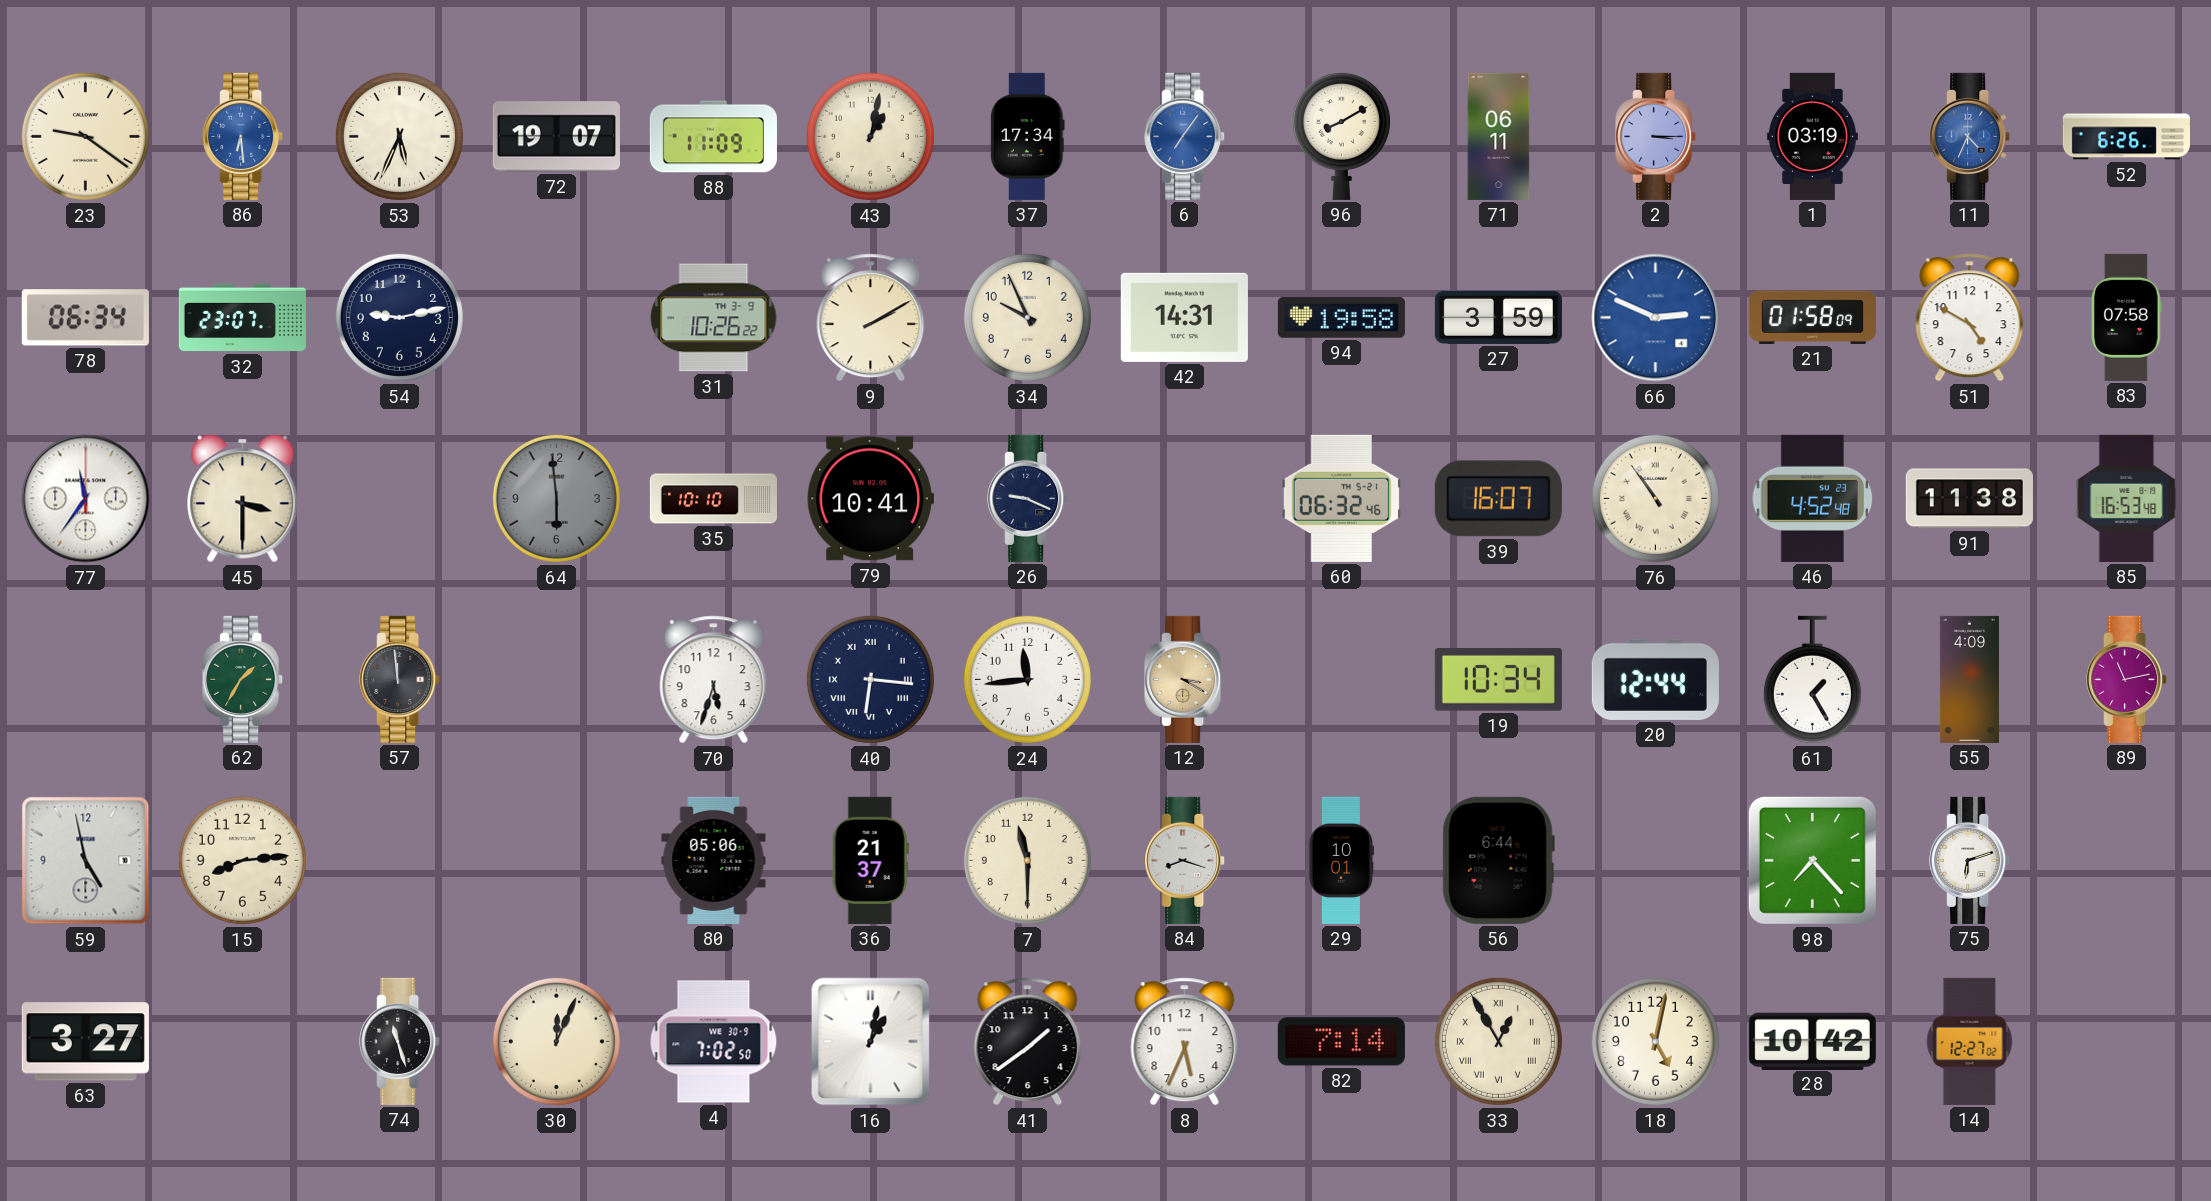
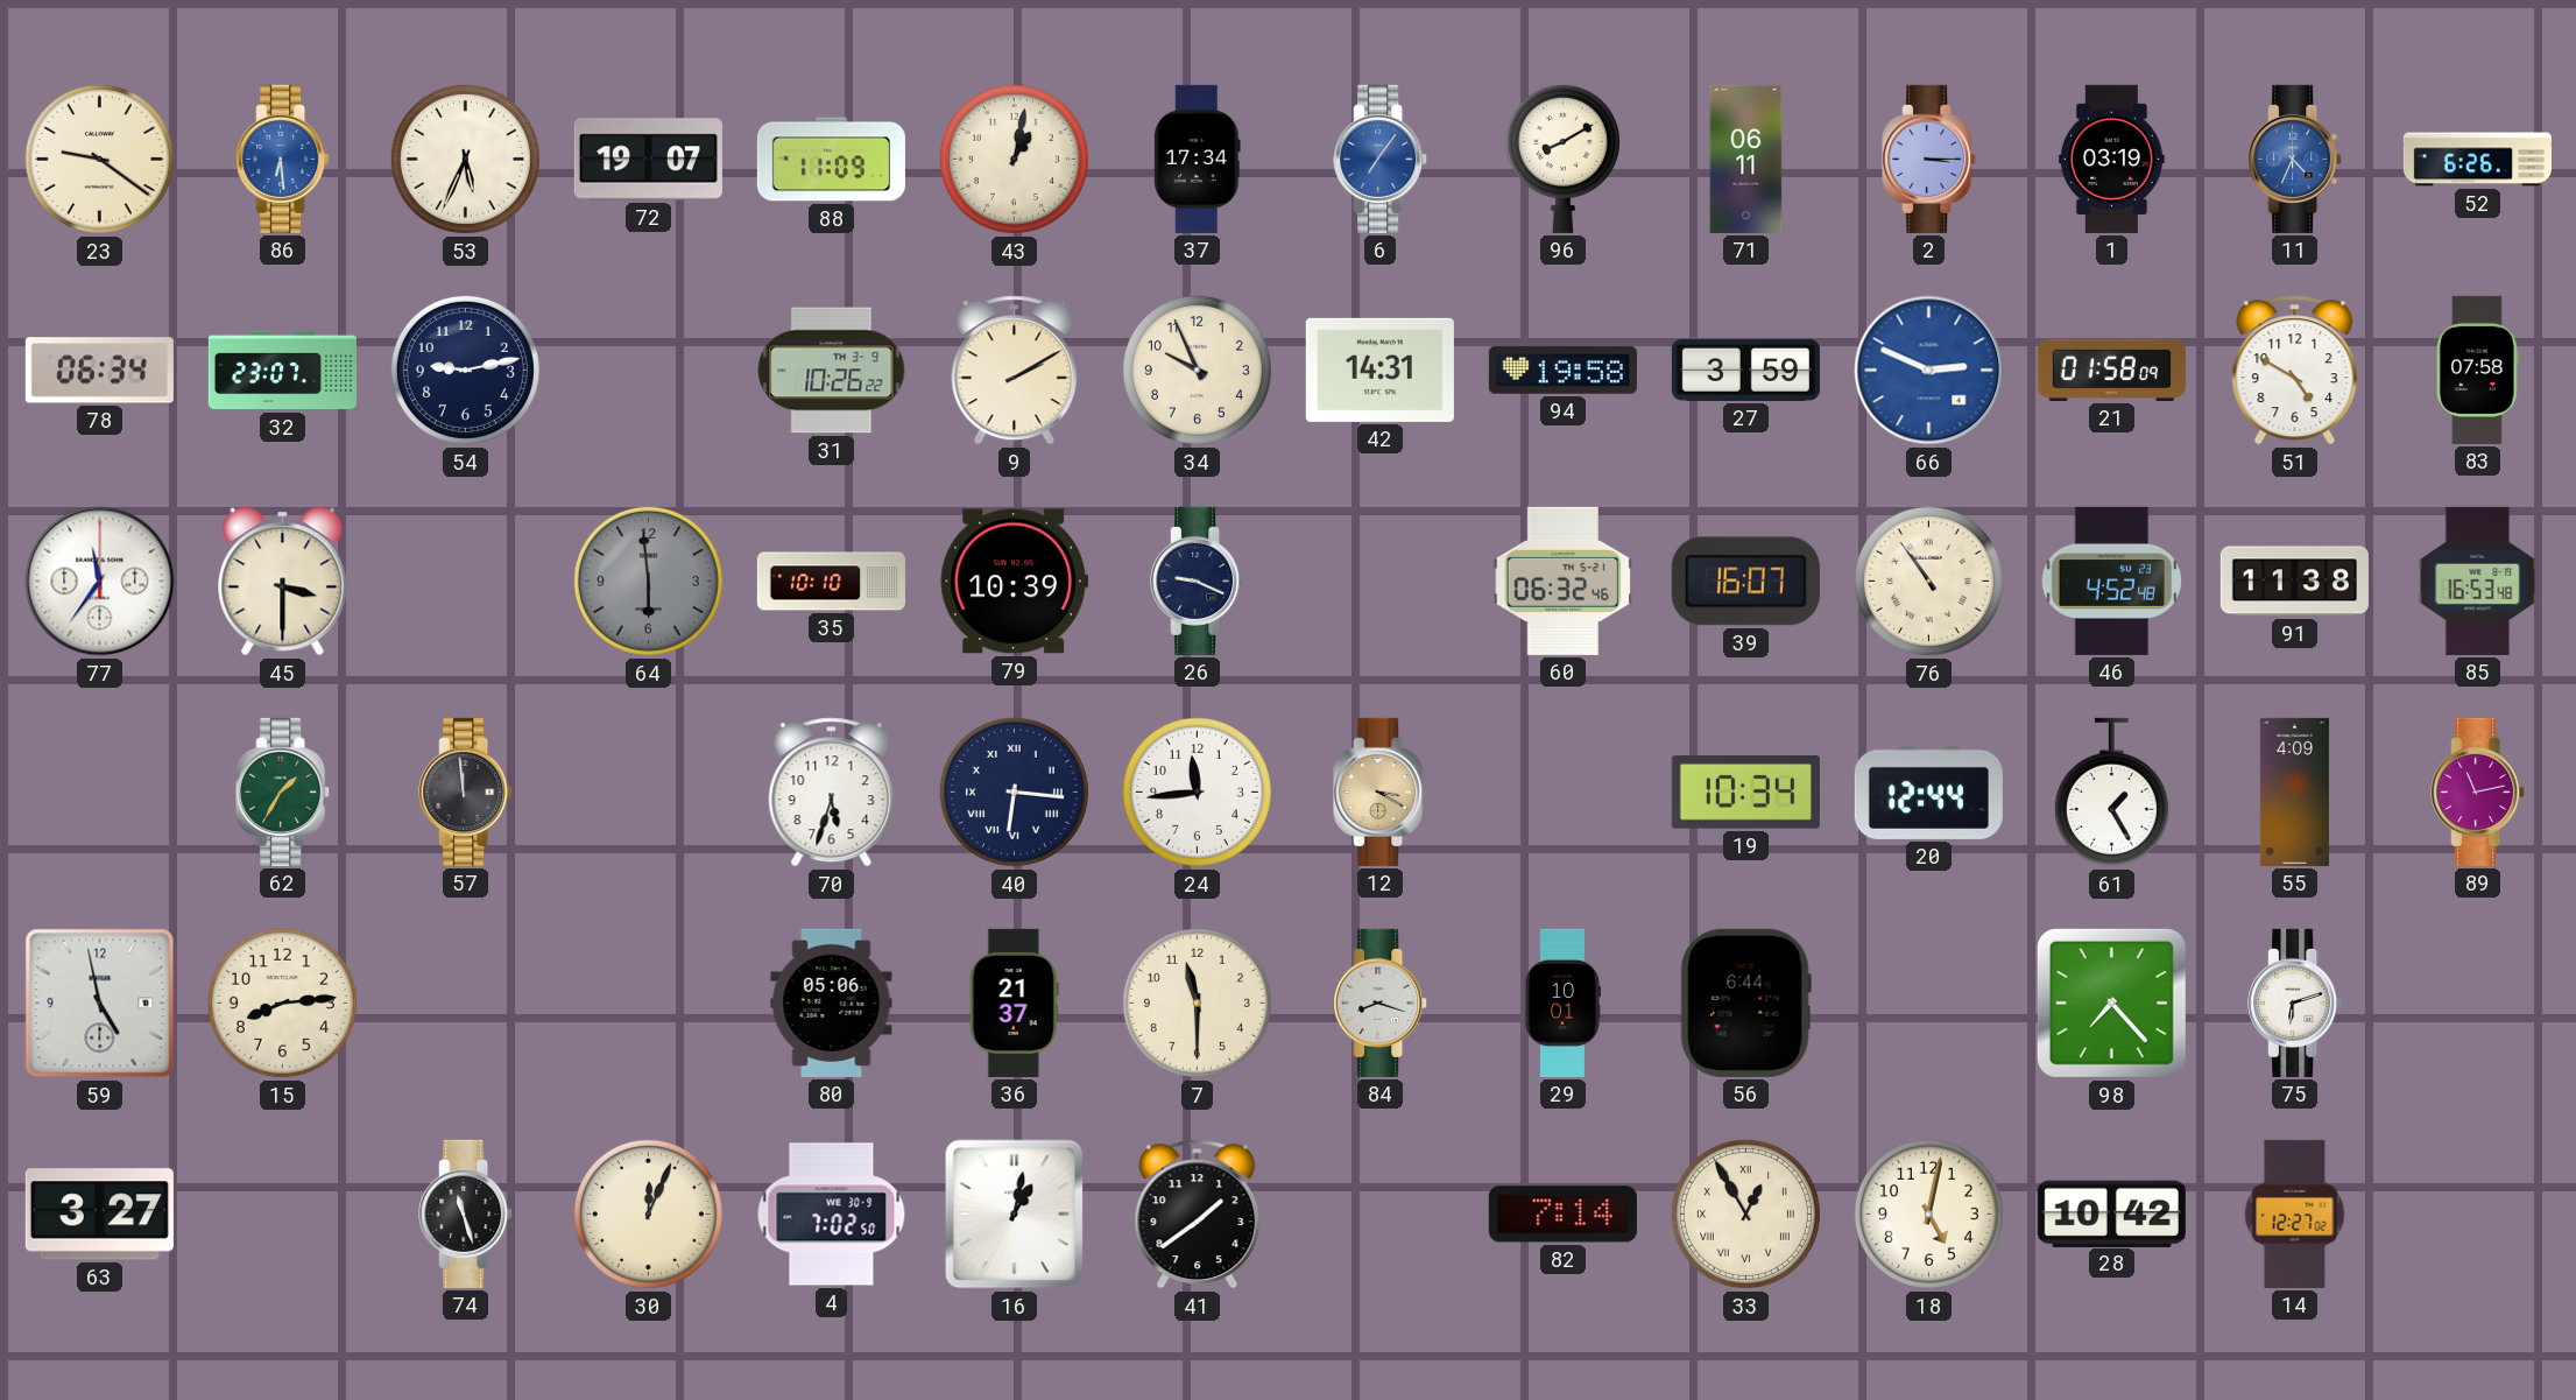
79: 10:41 -> 10:39
8: 5:34 -> none
